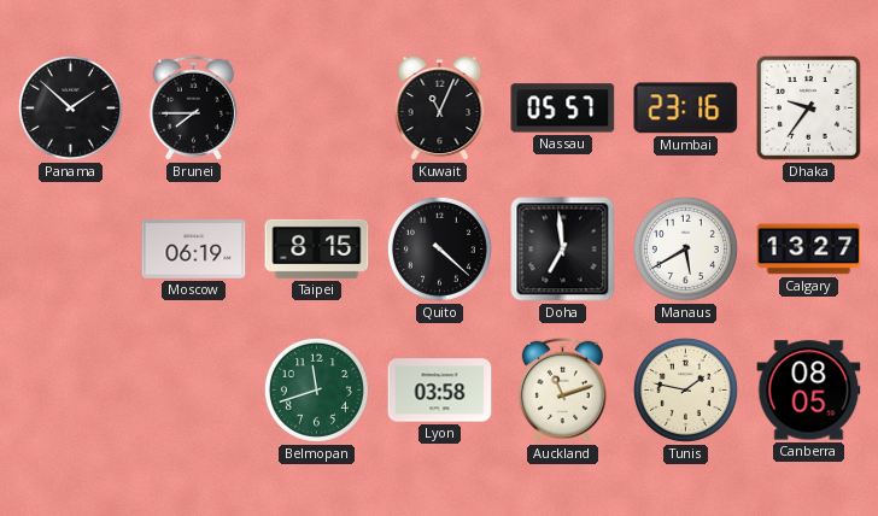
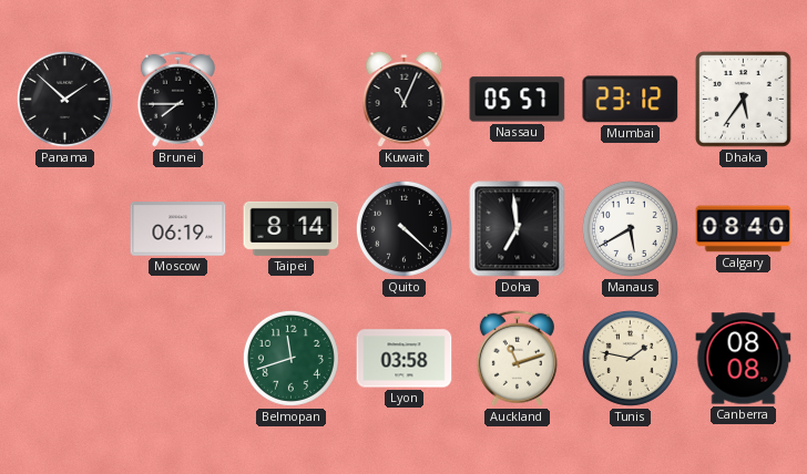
Mumbai: 23:16 -> 23:12
Dhaka: 9:36 -> 5:36
Taipei: 8:15 -> 8:14
Calgary: 13:27 -> 08:40
Canberra: 08:05 -> 08:08
